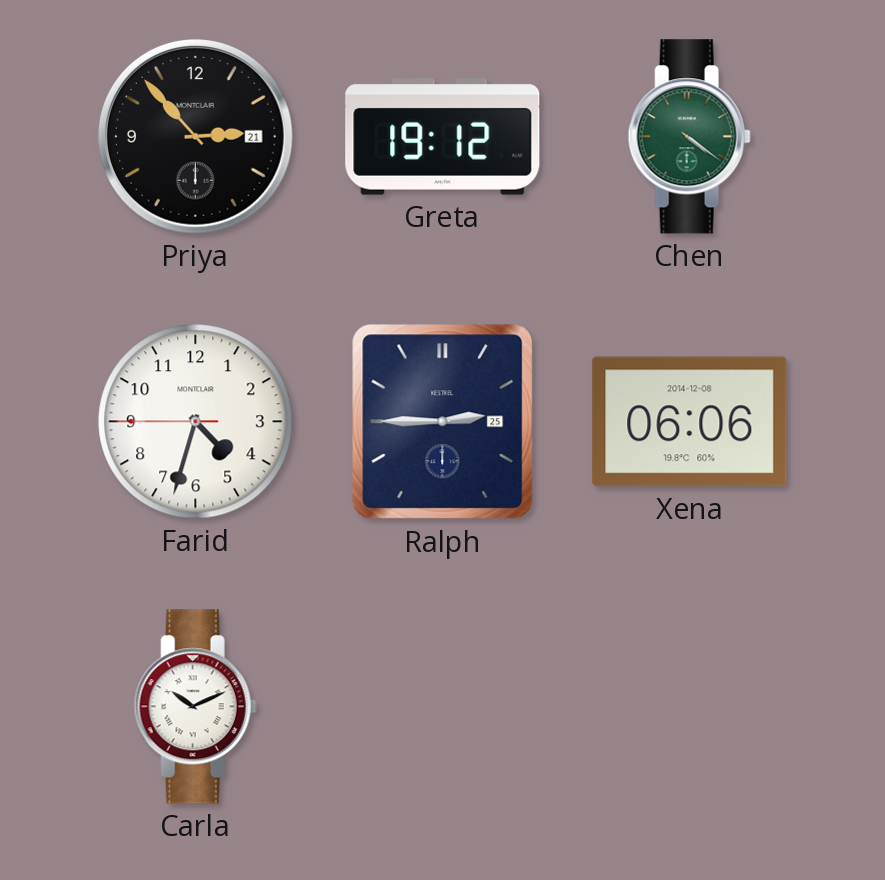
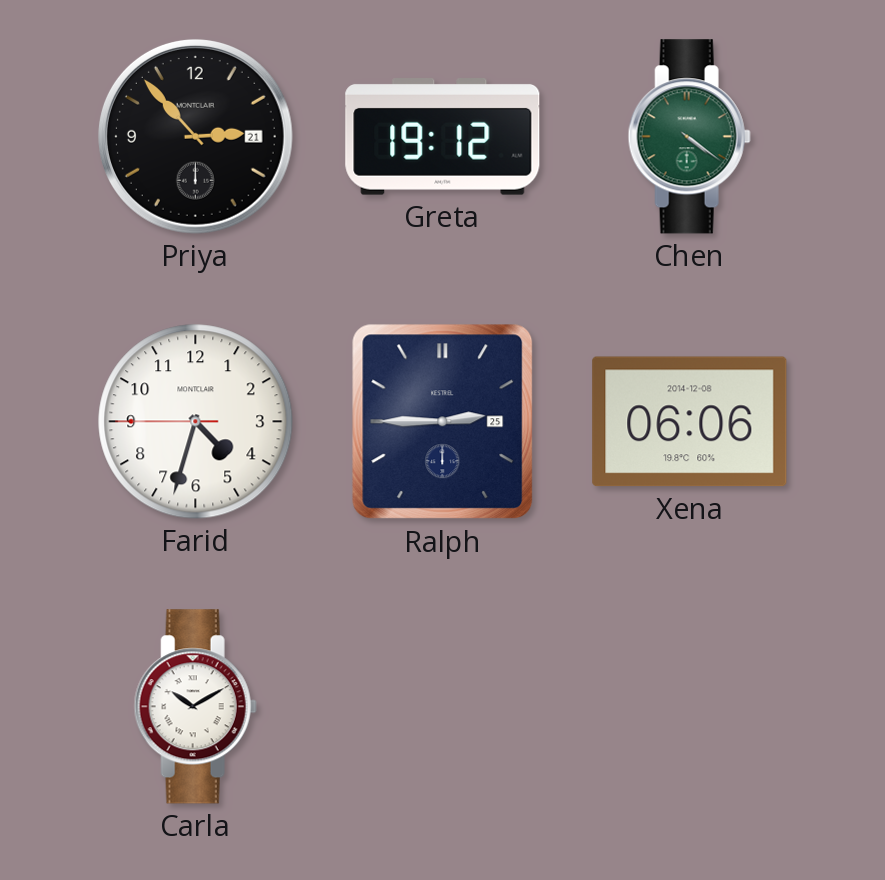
Carla: 10:11 -> 10:10
